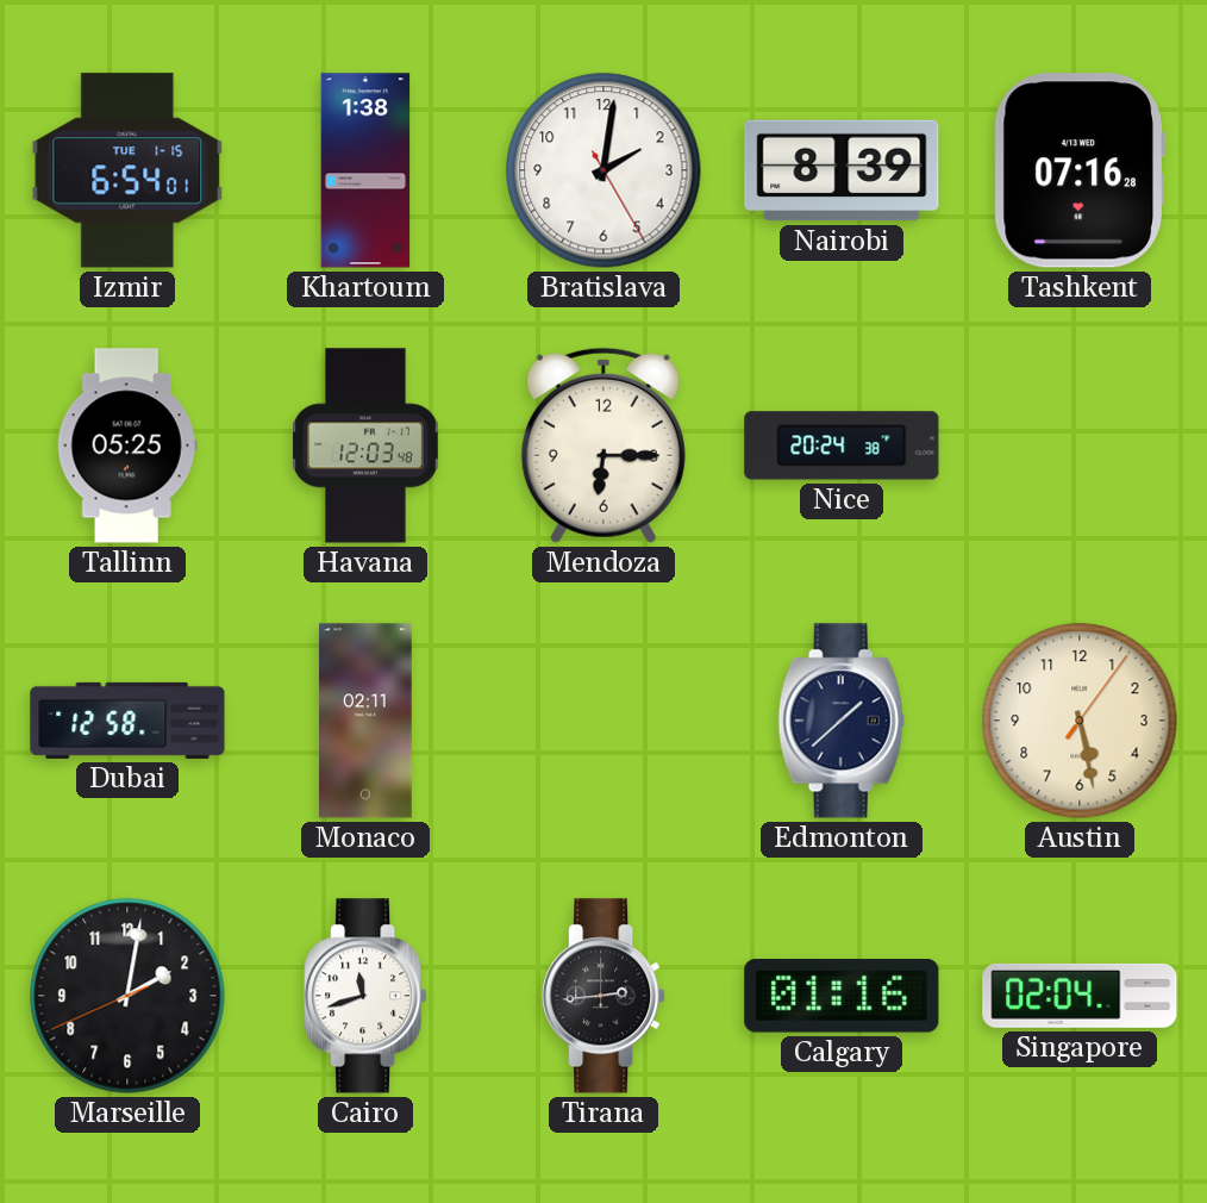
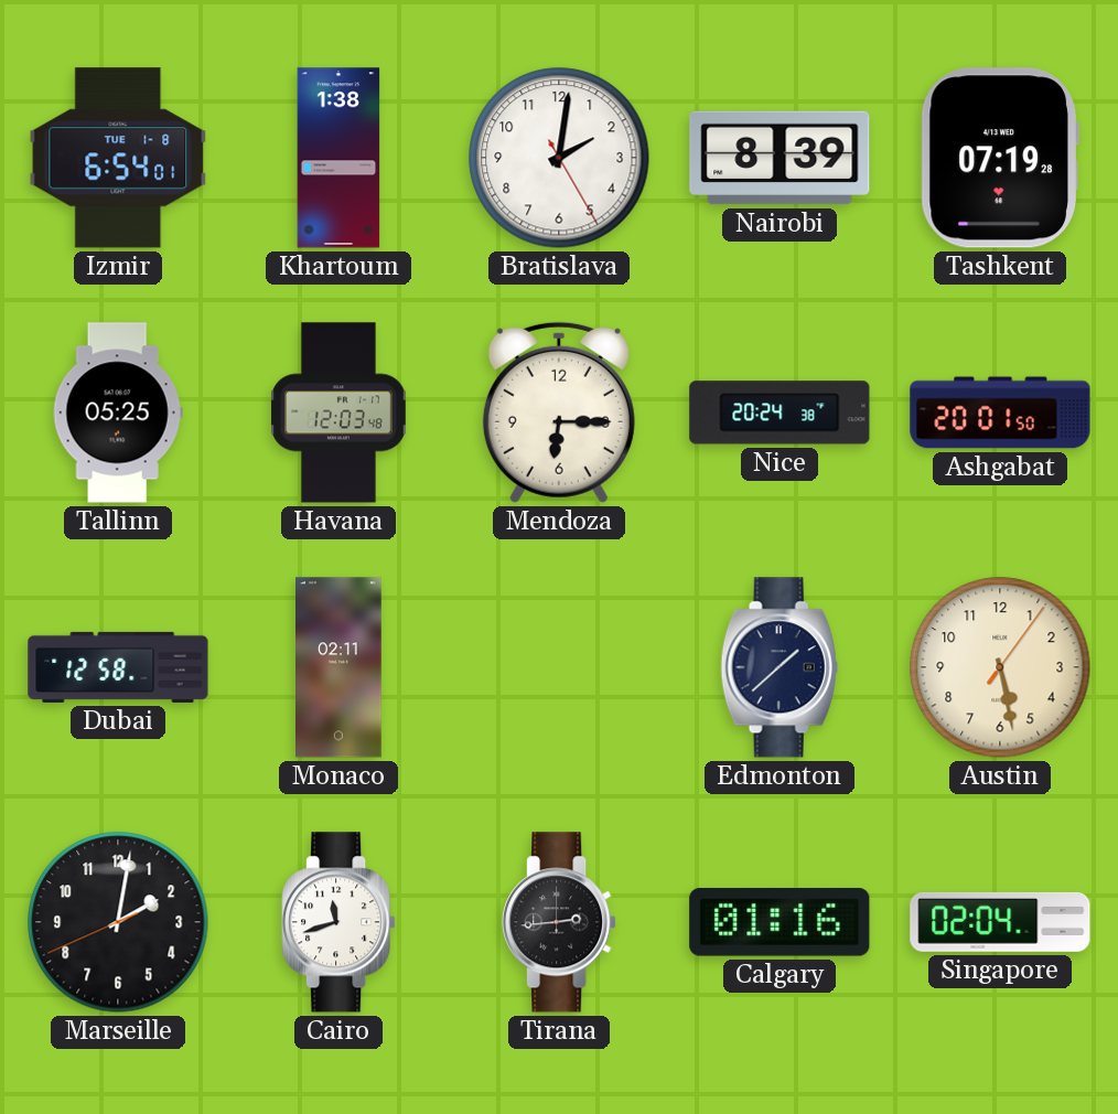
Izmir date: TUE 1-15 -> TUE 1-8
Tashkent: 07:16 -> 07:19
Ashgabat: none -> 20:01
